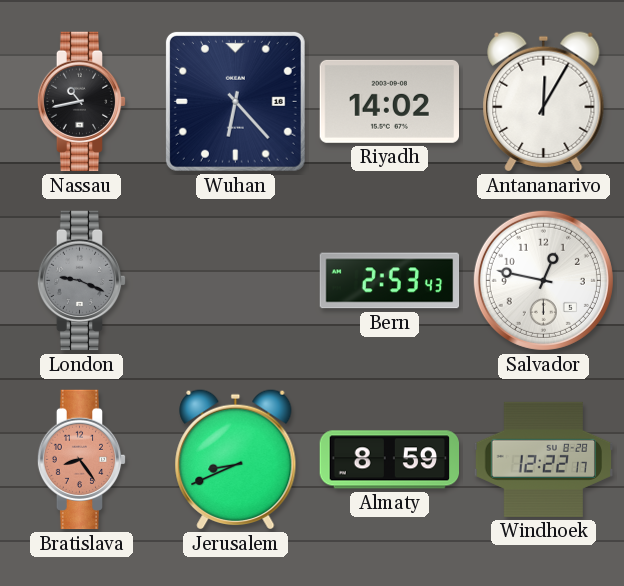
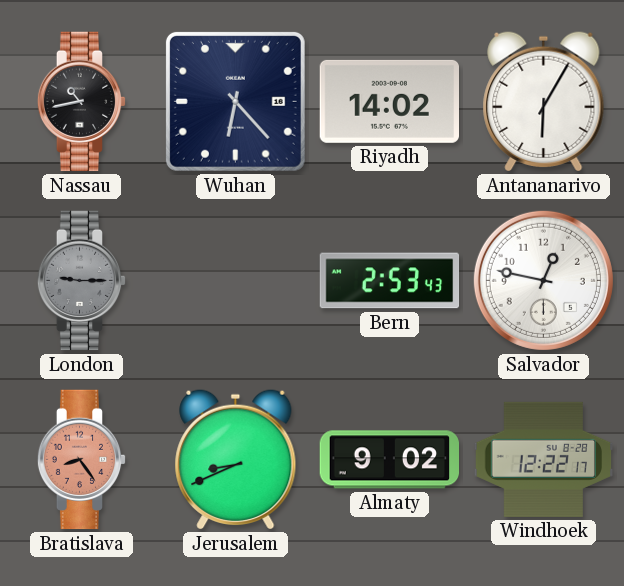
Antananarivo: 12:05 -> 6:05
London: 9:19 -> 9:15
Almaty: 8:59 -> 9:02
